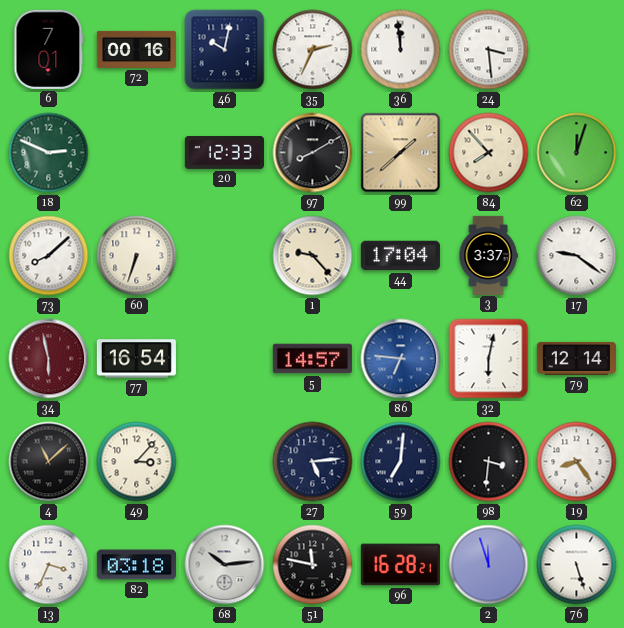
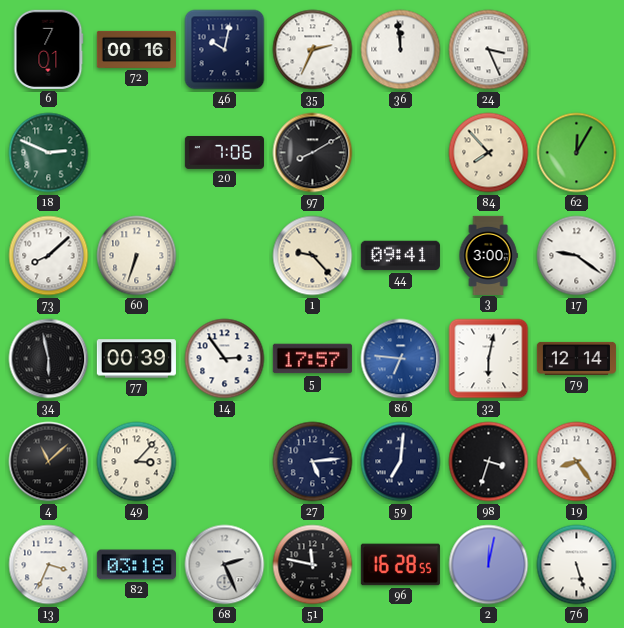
24: 3:29 -> 3:26
20: 12:33 -> 7:06
99: 1:38 -> none
62: 12:03 -> 12:05
44: 17:04 -> 09:41
3: 3:37 -> 3:00
34 dial: burgundy -> black
77: 16:54 -> 00:39
14: none -> 2:54
5: 14:57 -> 17:57
98: 3:31 -> 3:33
68: 10:14 -> 2:26
96: 16:28:21 -> 16:28:55
2: 11:57 -> 12:02
